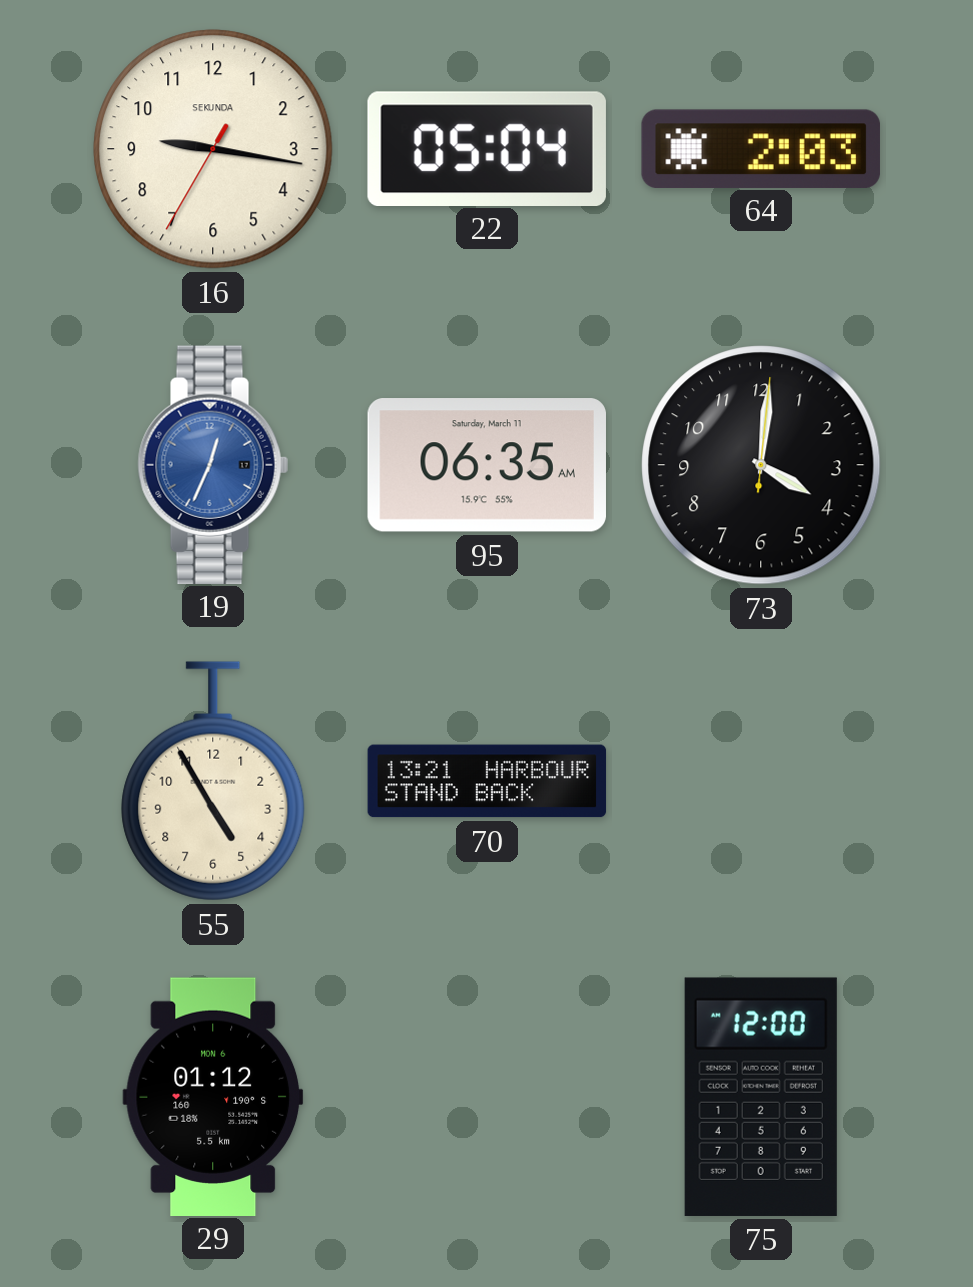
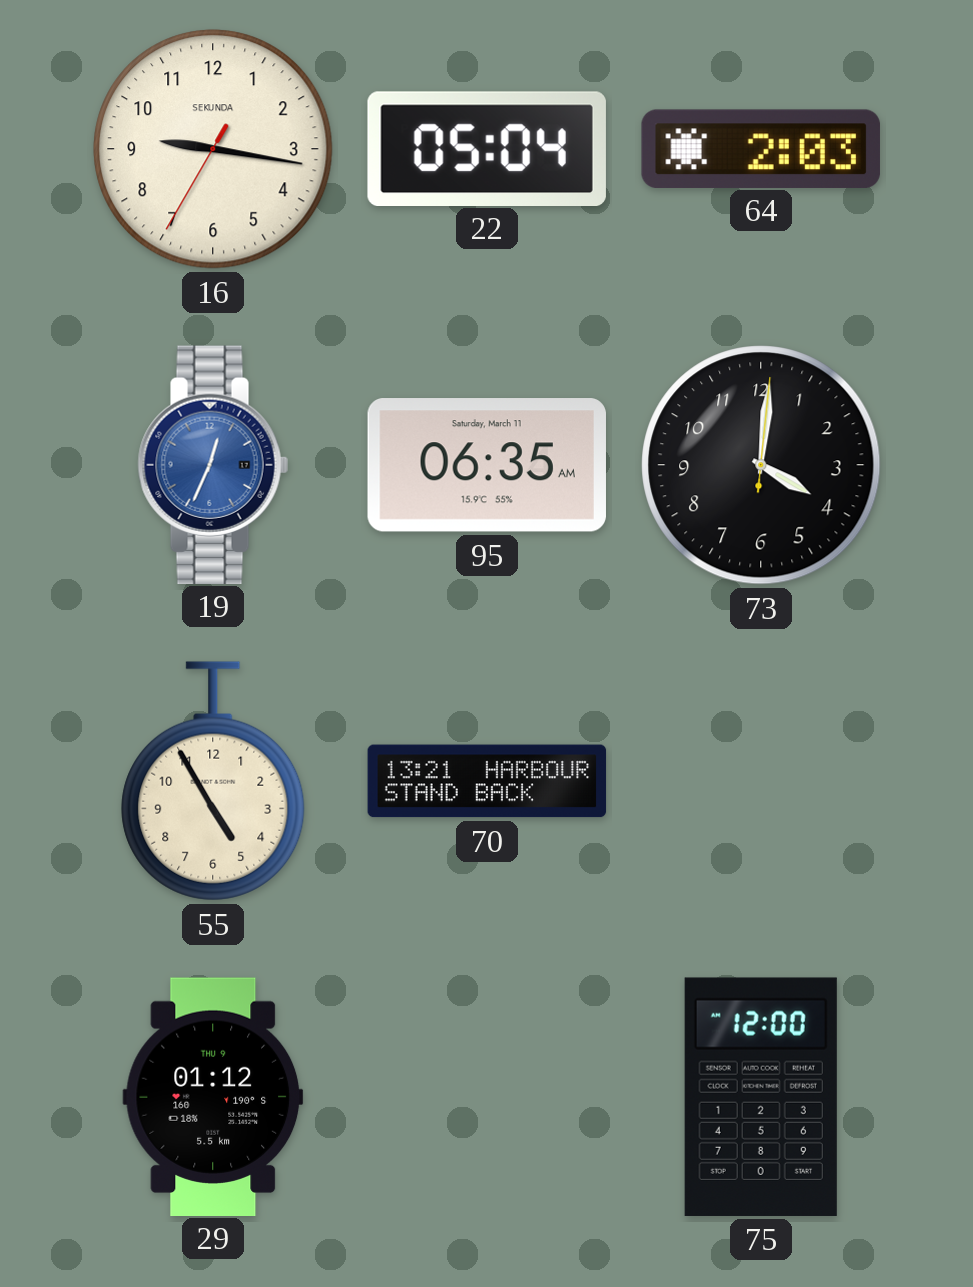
29 date: MON 6 -> THU 9
